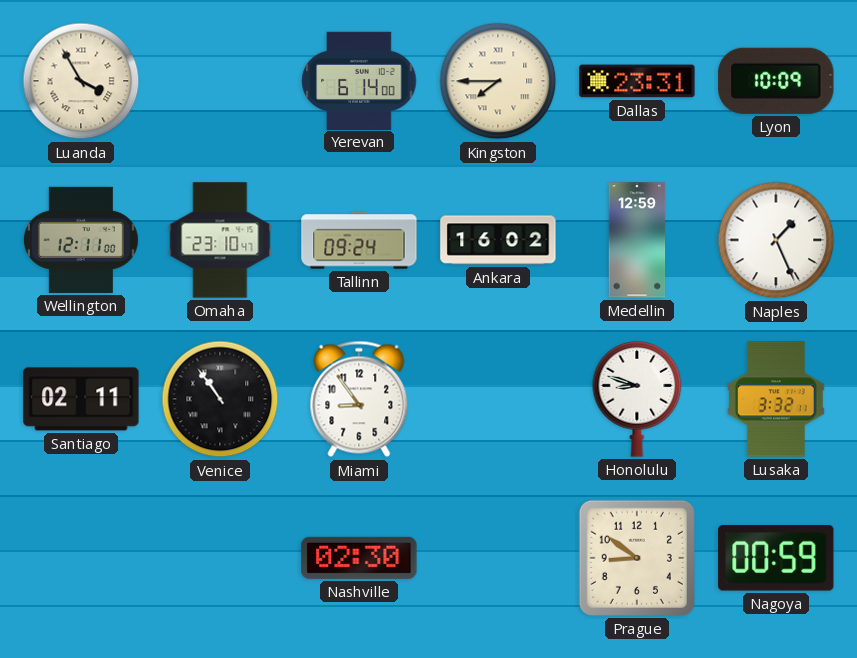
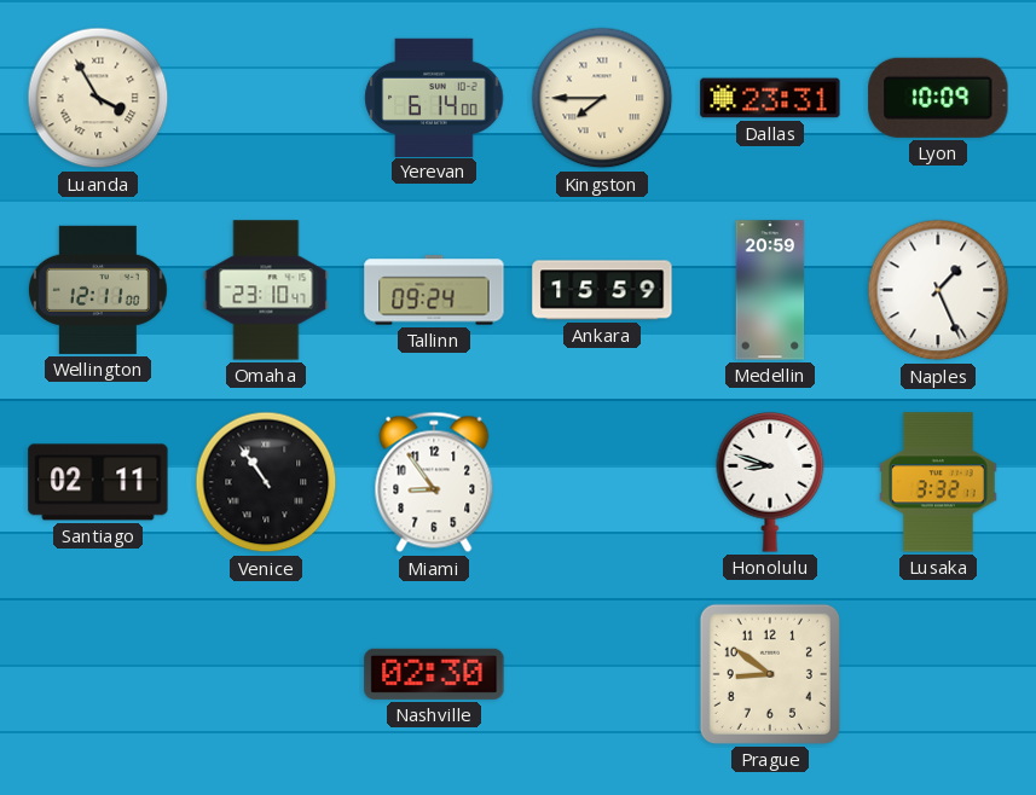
Ankara: 16:02 -> 15:59
Medellin: 12:59 -> 20:59
Nagoya: 00:59 -> none
